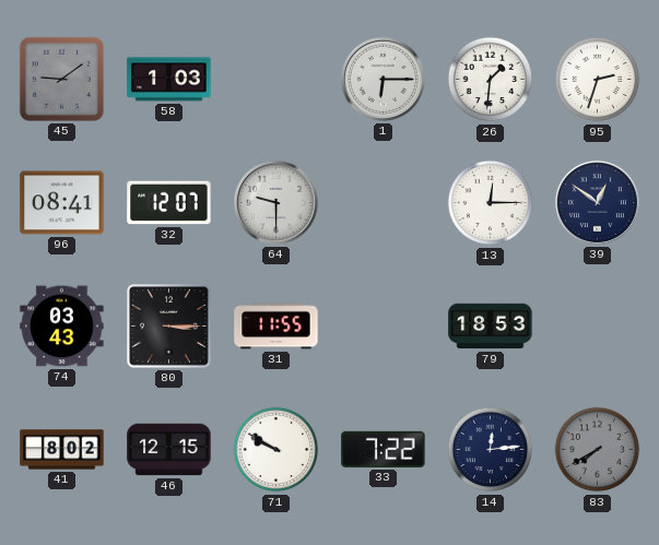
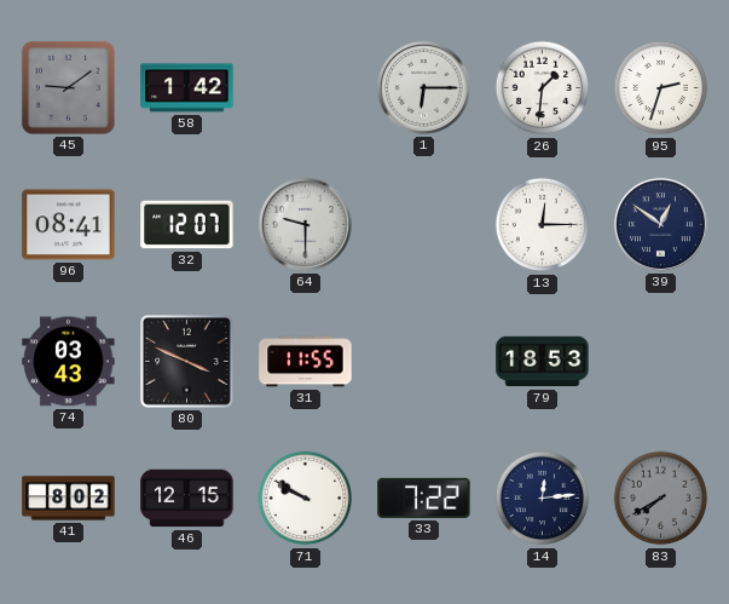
58: 1:03 -> 1:42
80: 3:15 -> 3:49
